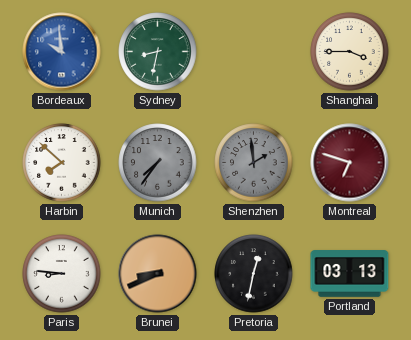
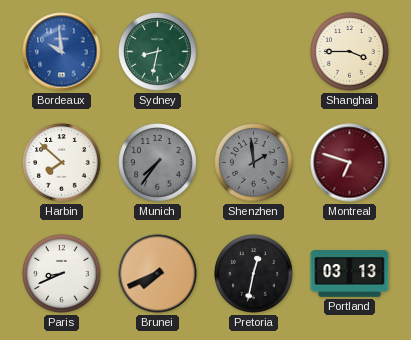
Paris: 8:46 -> 8:41
Brunei: 8:41 -> 7:41
